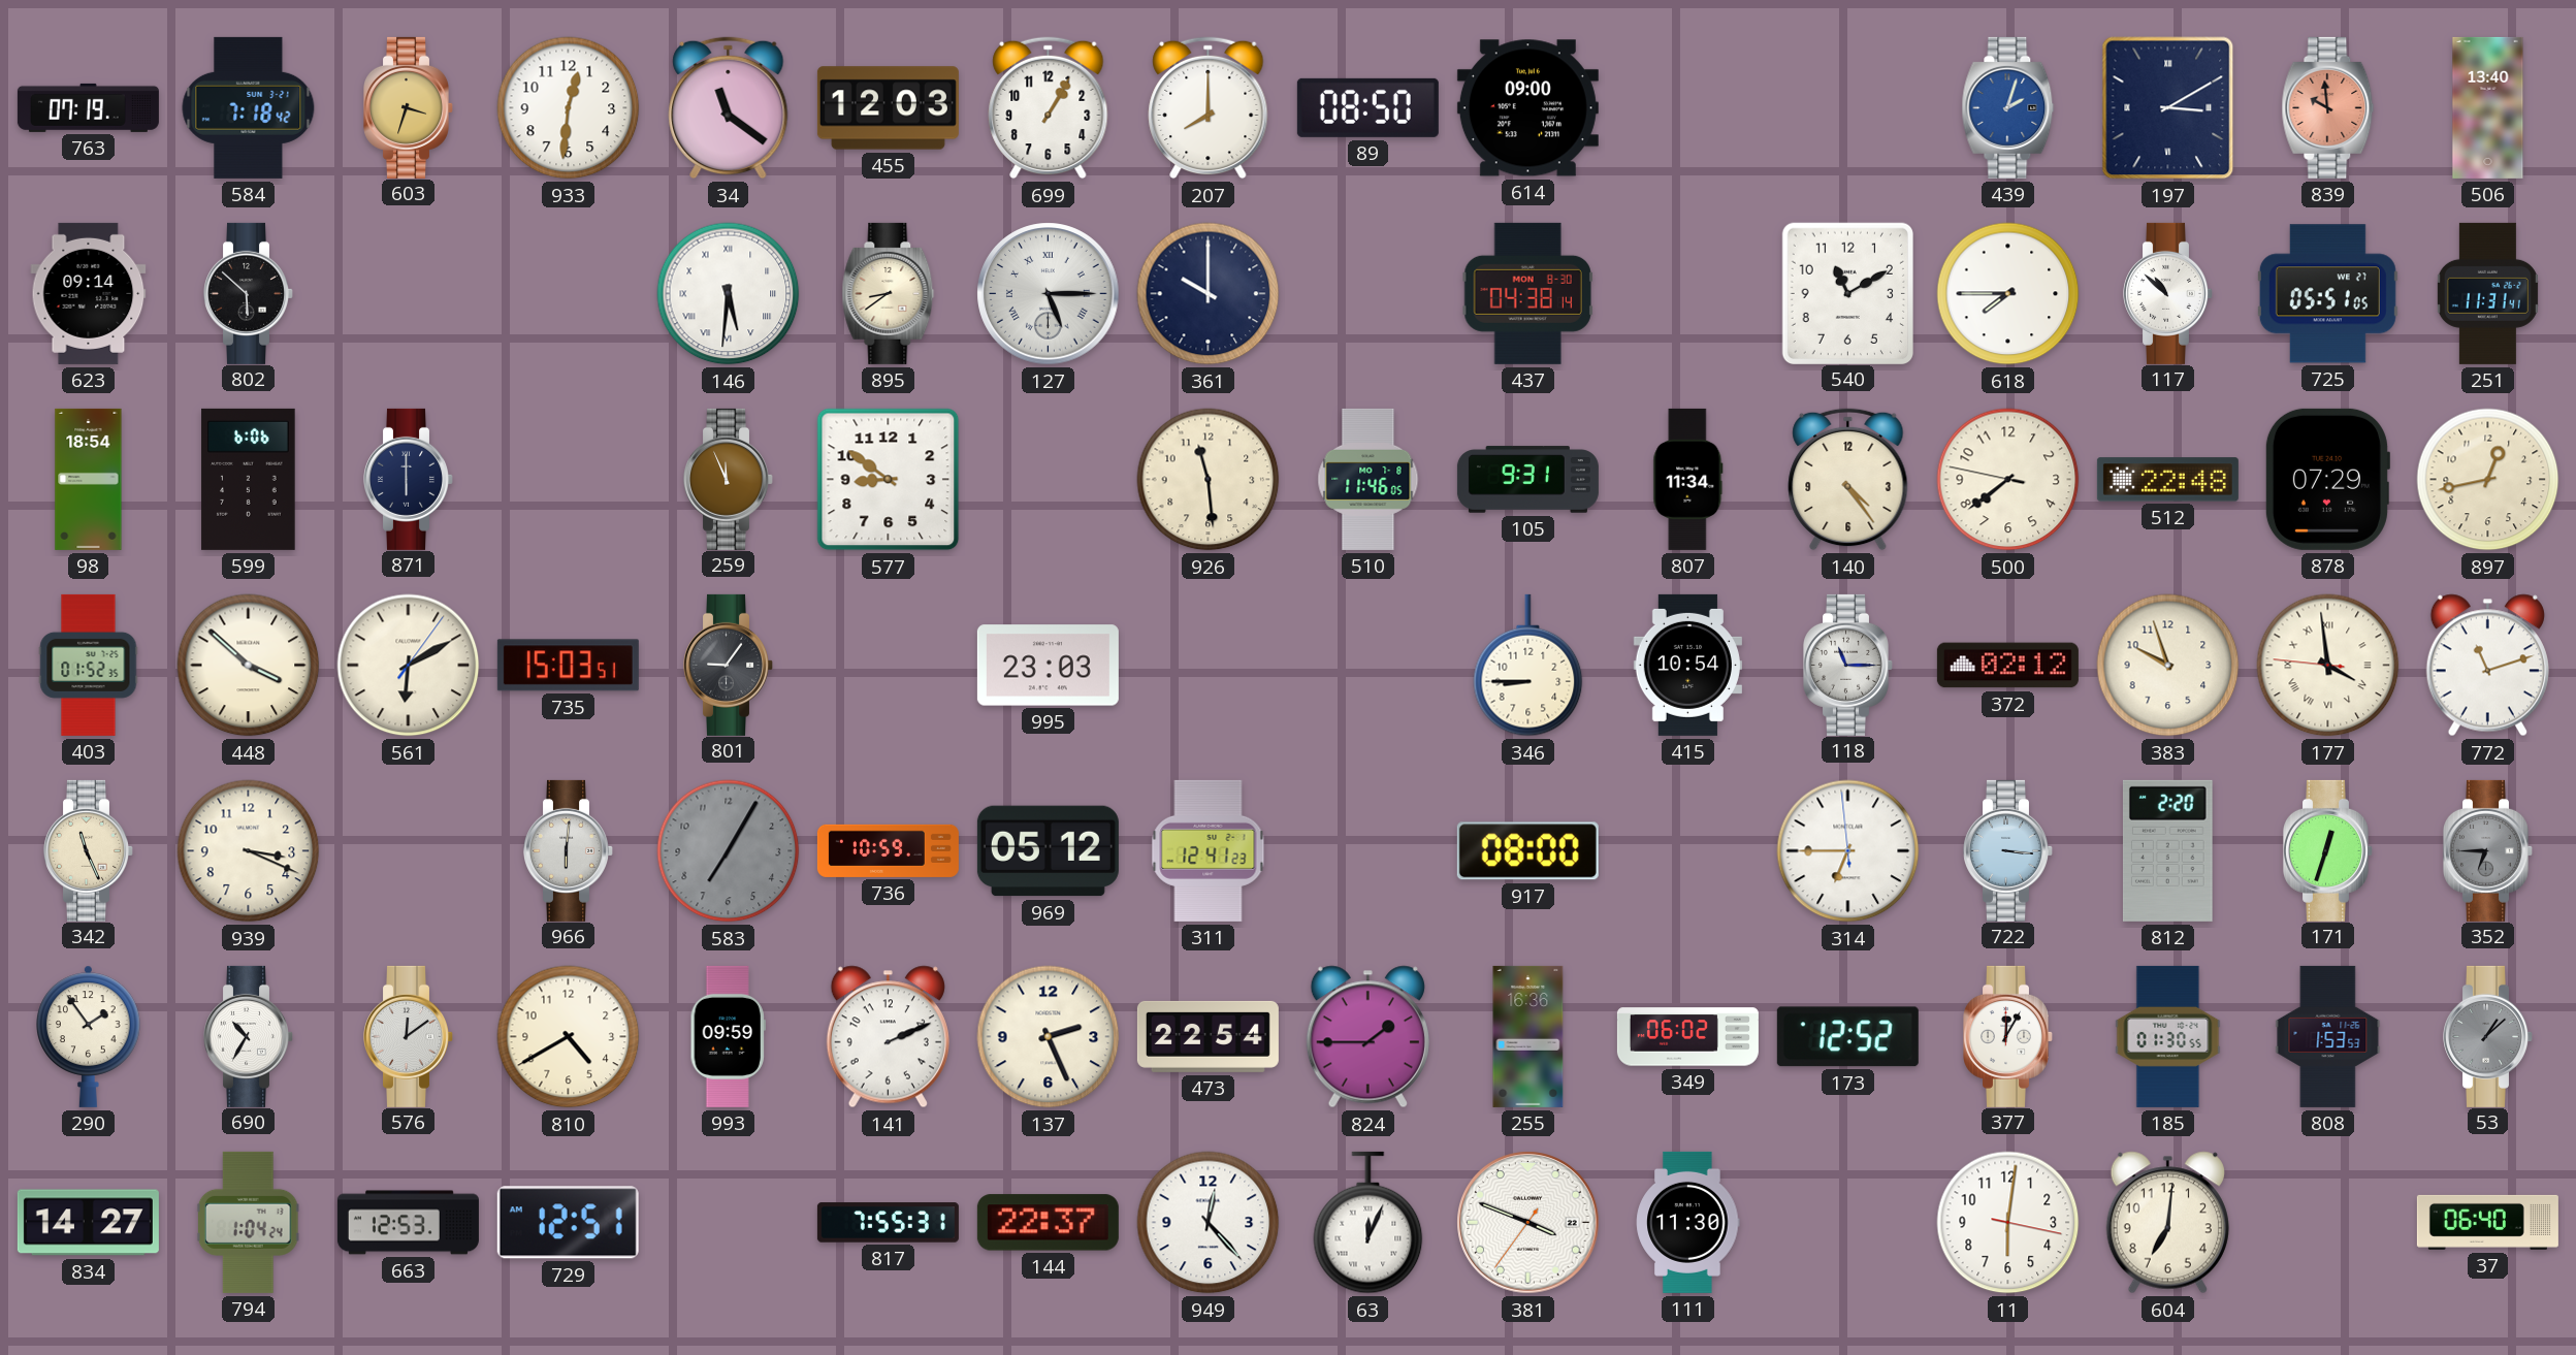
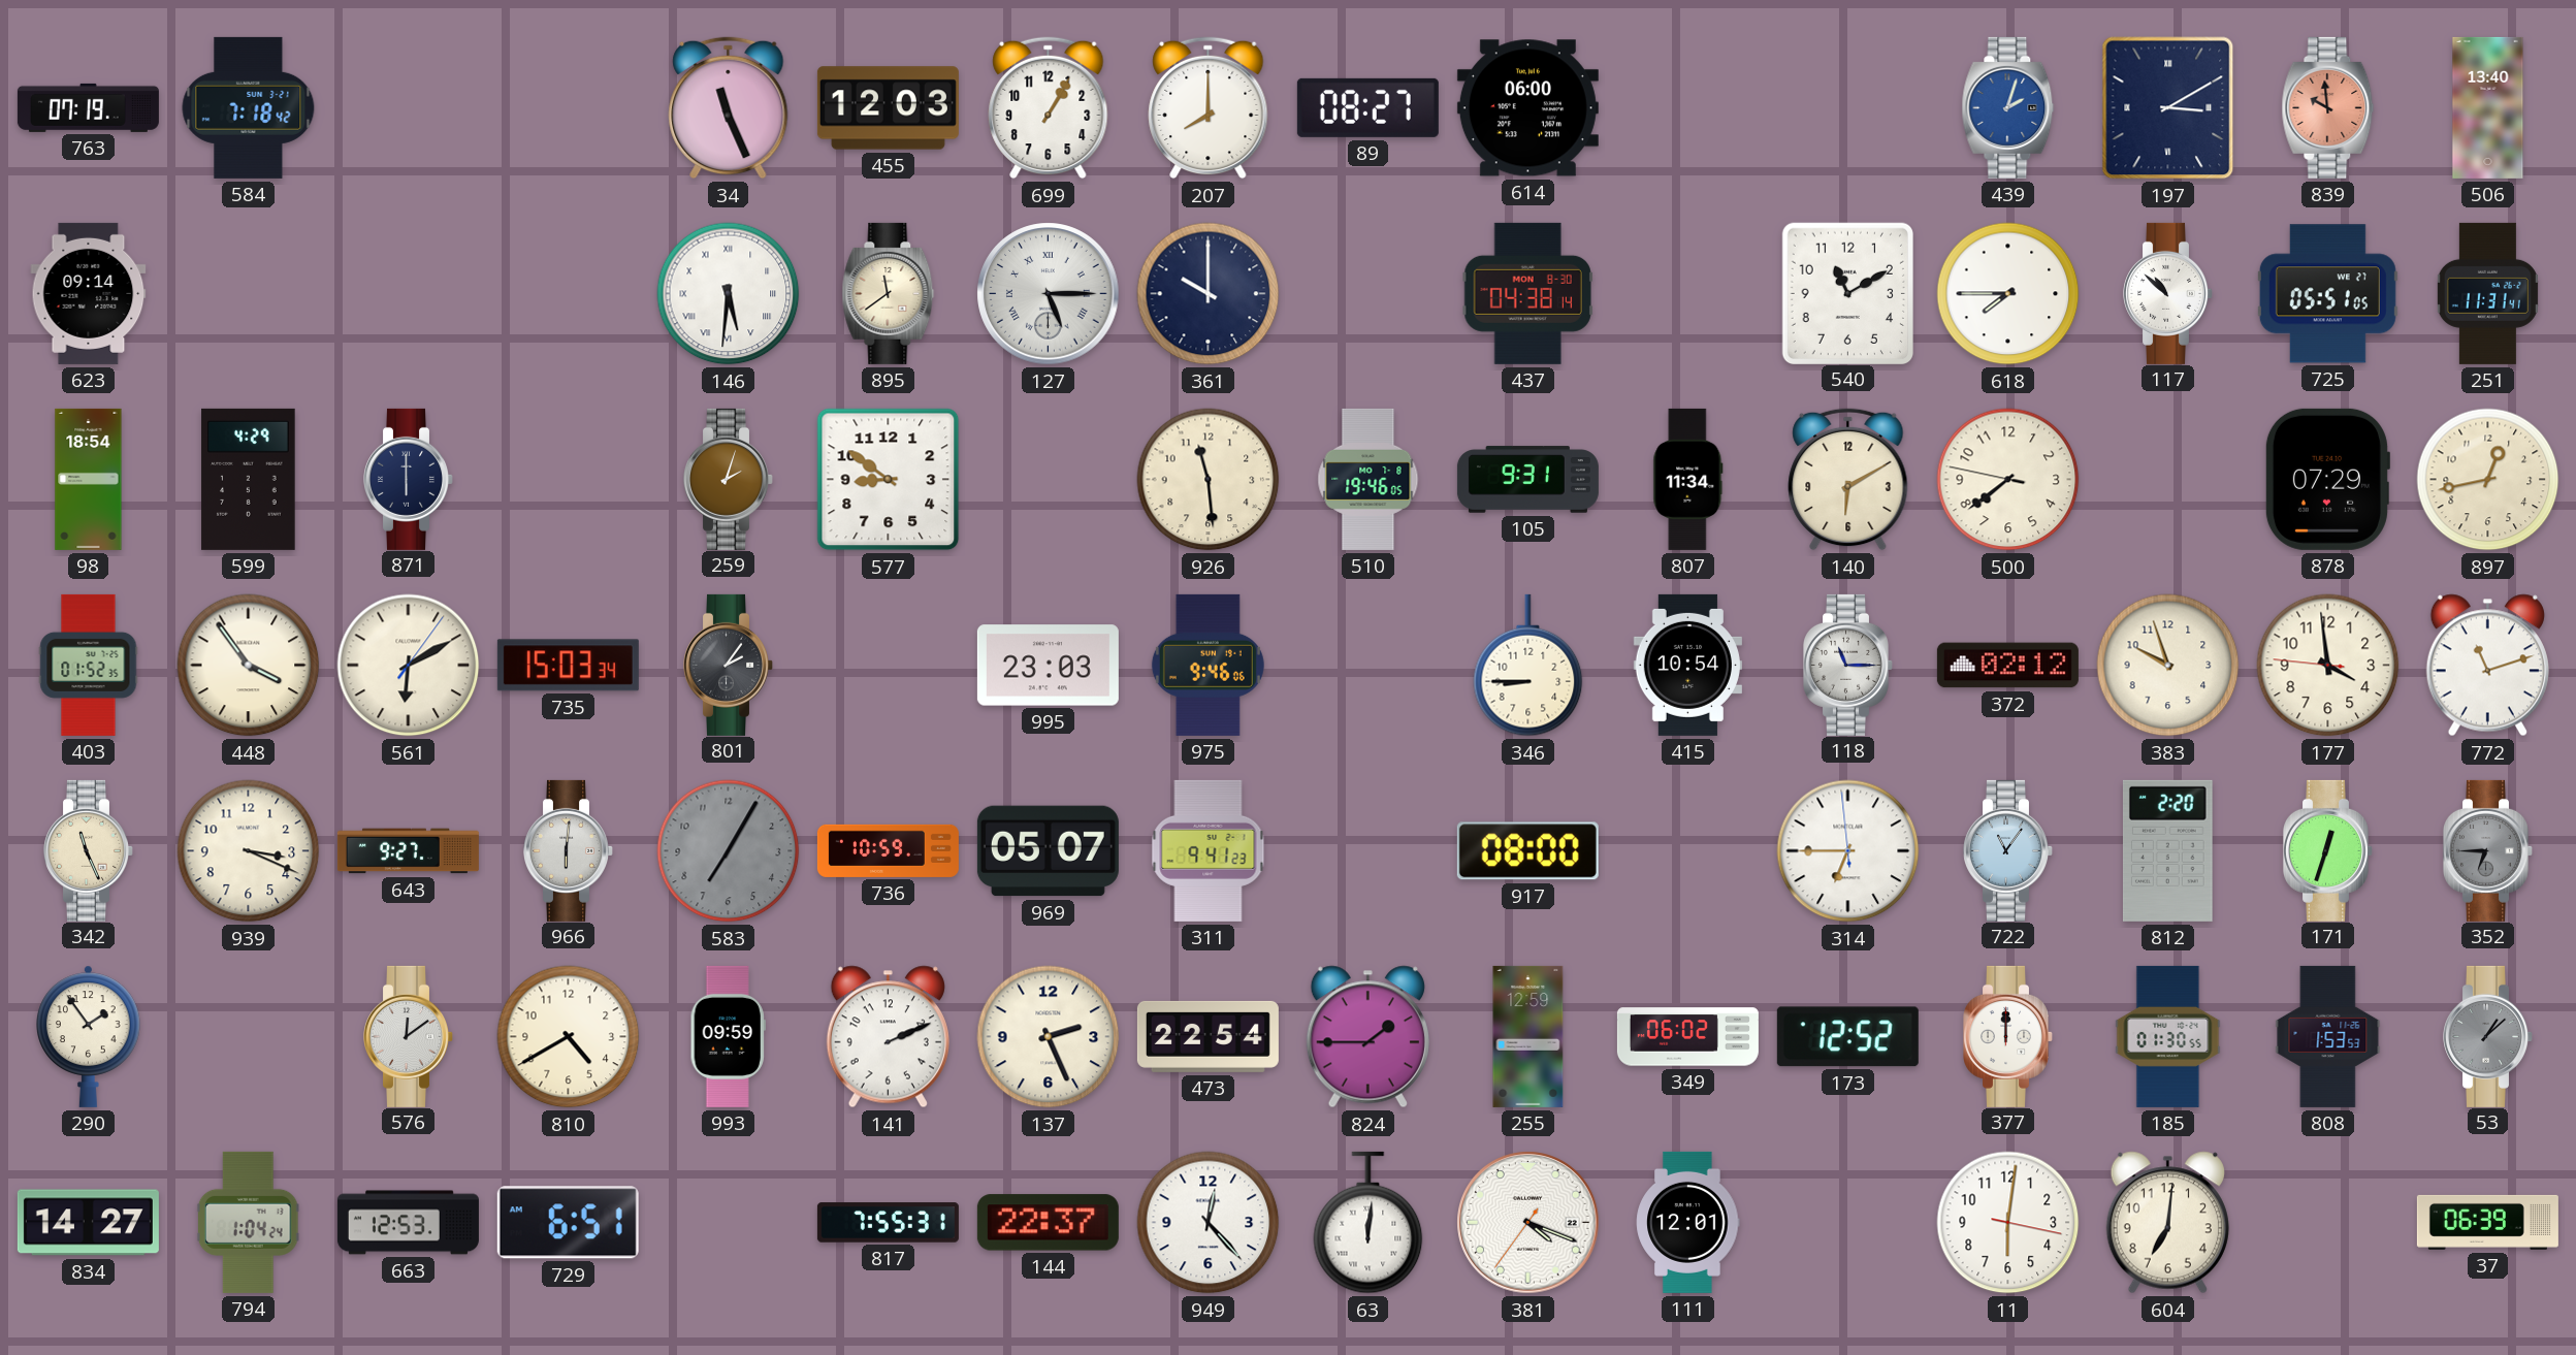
603: 3:33 -> none
933: 12:31 -> none
34: 11:21 -> 11:26
89: 08:50 -> 08:27
614: 09:00 -> 06:00
802: 5:52 -> none
895: 8:39 -> 11:39
599: 6:06 -> 4:29
259: 11:56 -> 2:03
510: 11:46 -> 19:46
140: 4:24 -> 6:10
512: 22:48 -> none
448: 3:52 -> 3:54
735: 15:03:51 -> 15:03:34
801: 9:06 -> 2:06
975: none -> 9:46
177 numerals: Roman -> Arabic
643: none -> 9:27
969: 05:12 -> 05:07
311: 12:41 -> 9:41
722: 3:16 -> 11:06
690: 10:35 -> none
255: 16:36 -> 12:59
377: 12:05 -> 12:00
729: 12:51 -> 6:51
63: 12:04 -> 12:01
381: 3:48 -> 4:18
111: 11:30 -> 12:01
37: 06:40 -> 06:39
